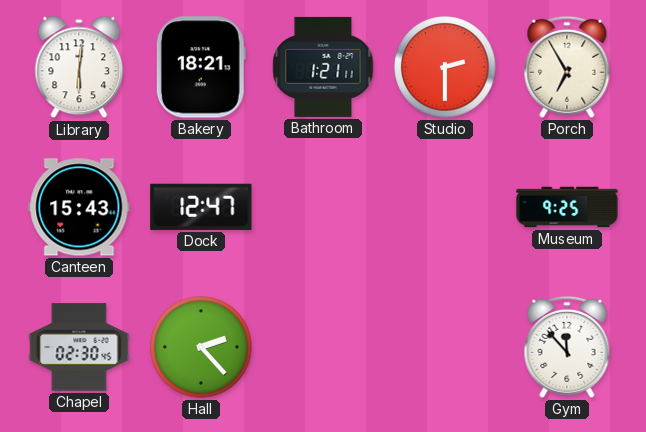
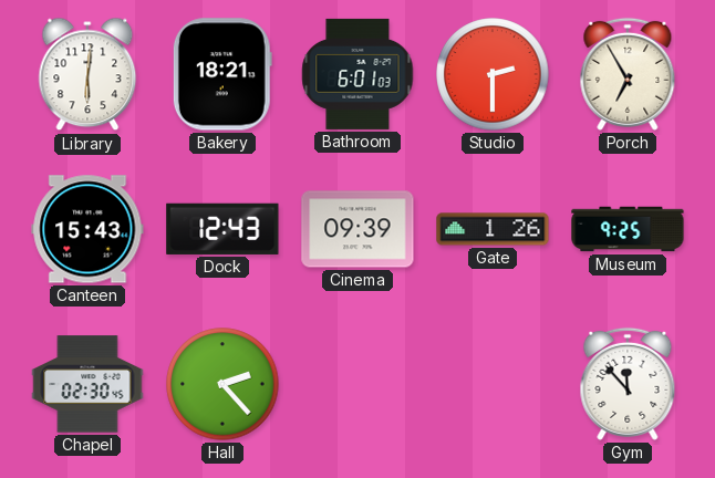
Bathroom: 1:21 -> 6:01
Dock: 12:47 -> 12:43
Cinema: none -> 09:39
Gate: none -> 1:26
